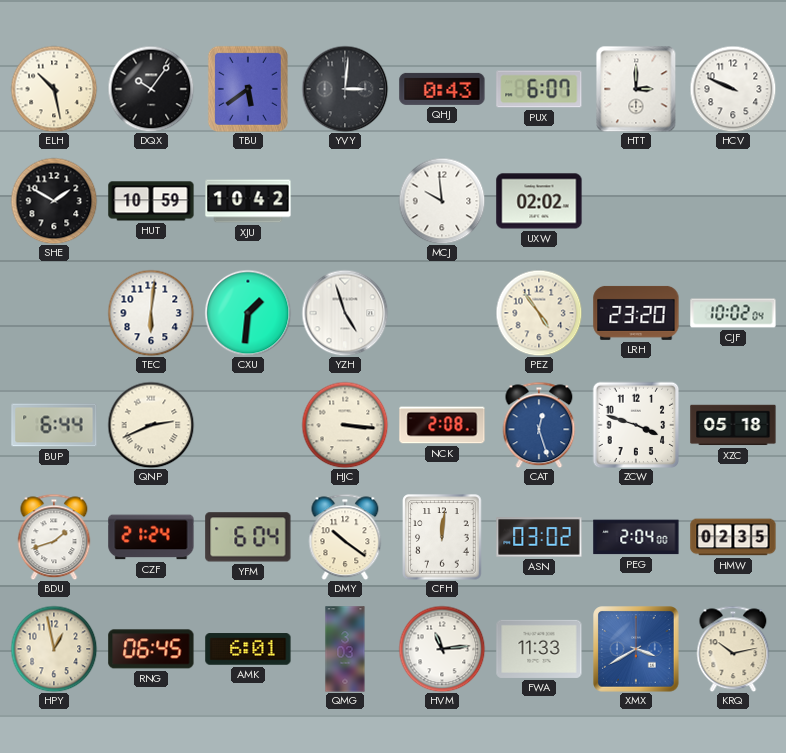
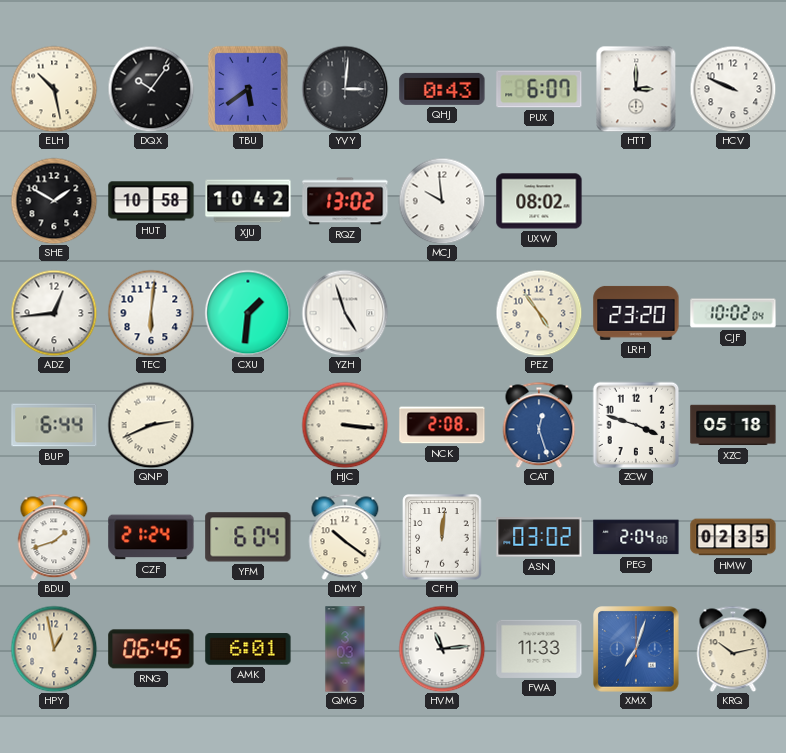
HUT: 10:59 -> 10:58
RQZ: none -> 13:02
UXW: 02:02 -> 08:02
ADZ: none -> 12:44
XMX: 3:40 -> 7:03
